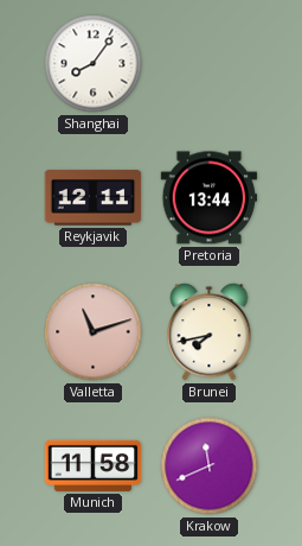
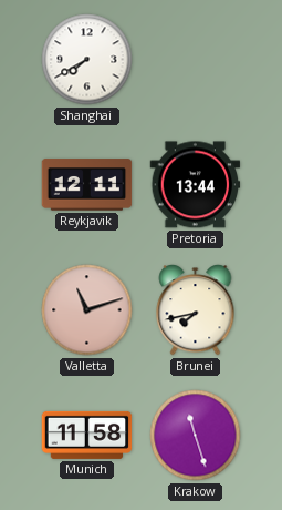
Shanghai: 8:06 -> 7:40
Krakow: 11:41 -> 11:27
